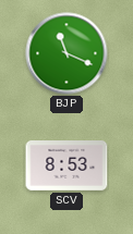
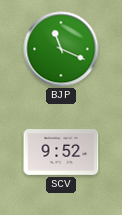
SCV: 8:53 -> 9:52
